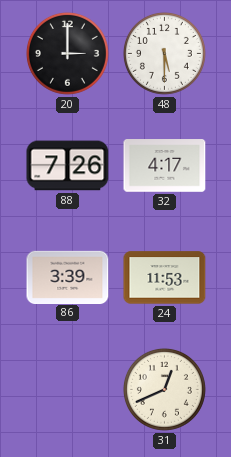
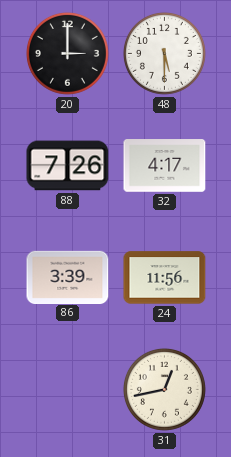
24: 11:53 -> 11:56
31: 12:41 -> 12:43
